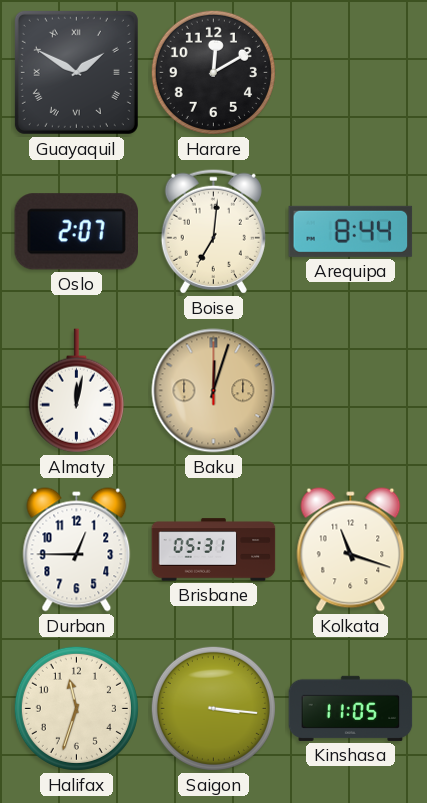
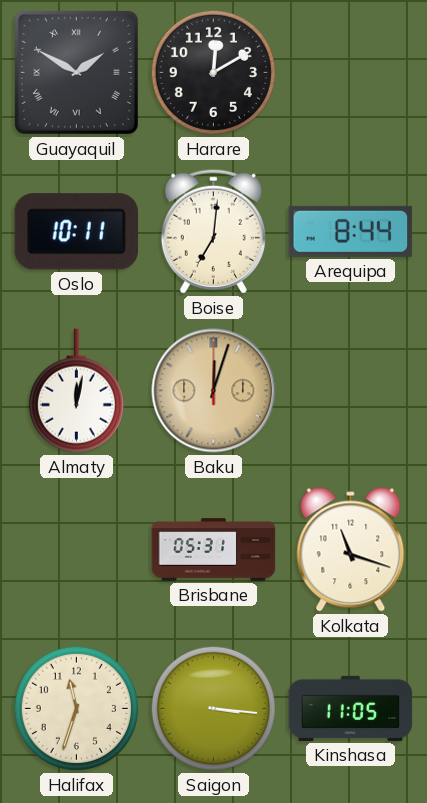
Oslo: 2:07 -> 10:11
Durban: 12:45 -> none
